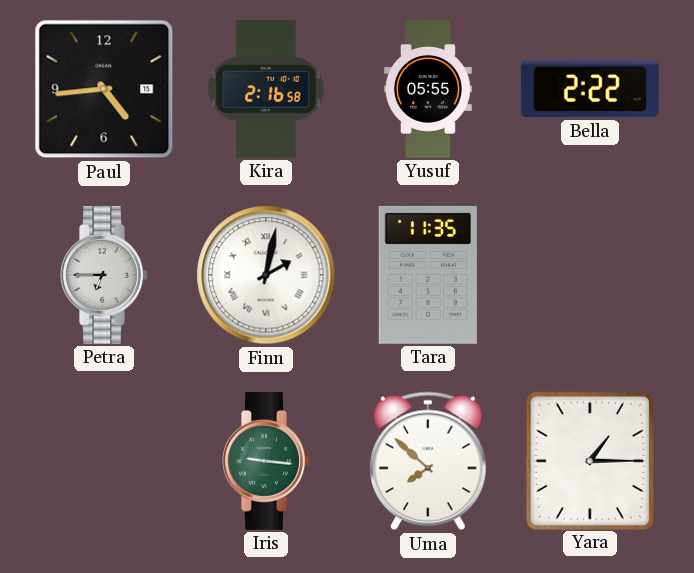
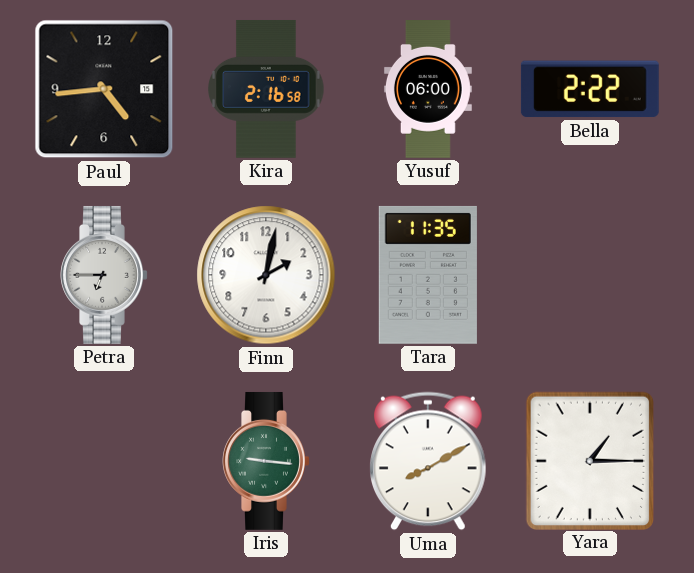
Yusuf: 05:55 -> 06:00
Finn numerals: Roman -> Arabic
Uma: 7:52 -> 8:10
